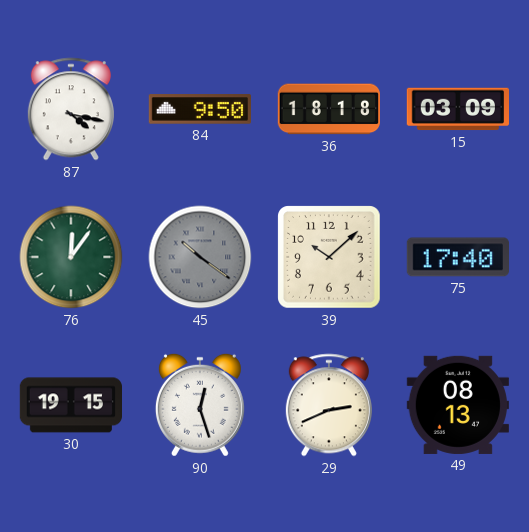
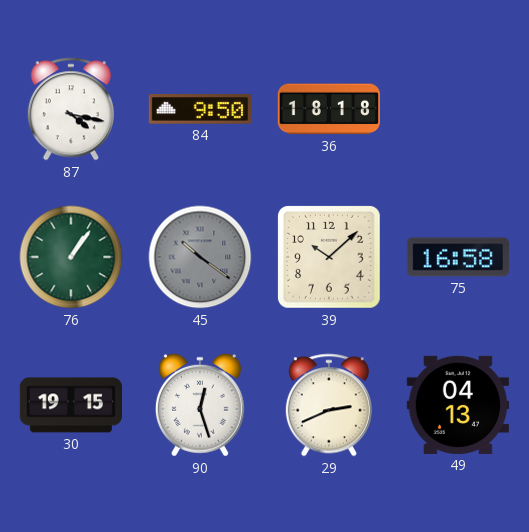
15: 03:09 -> none
76: 12:06 -> 1:06
75: 17:40 -> 16:58
49: 08:13 -> 04:13
